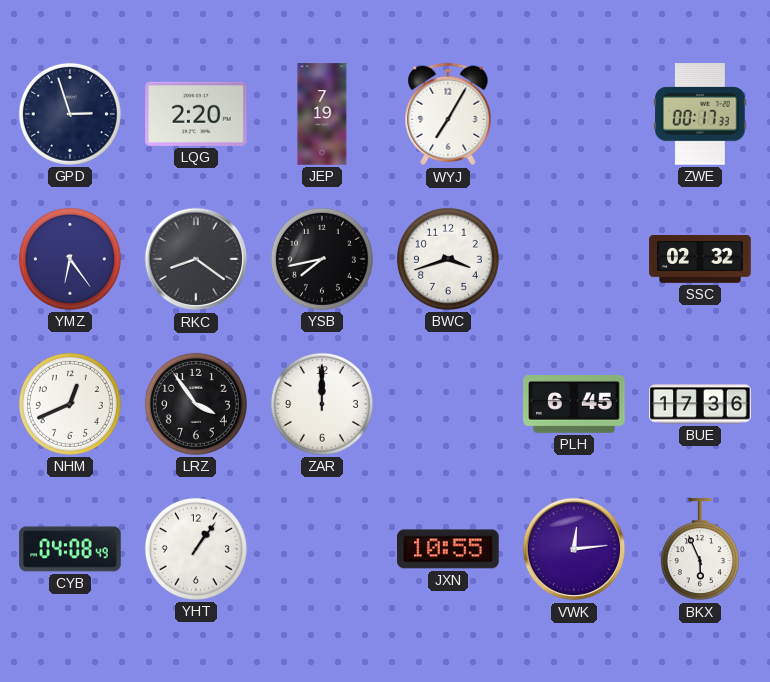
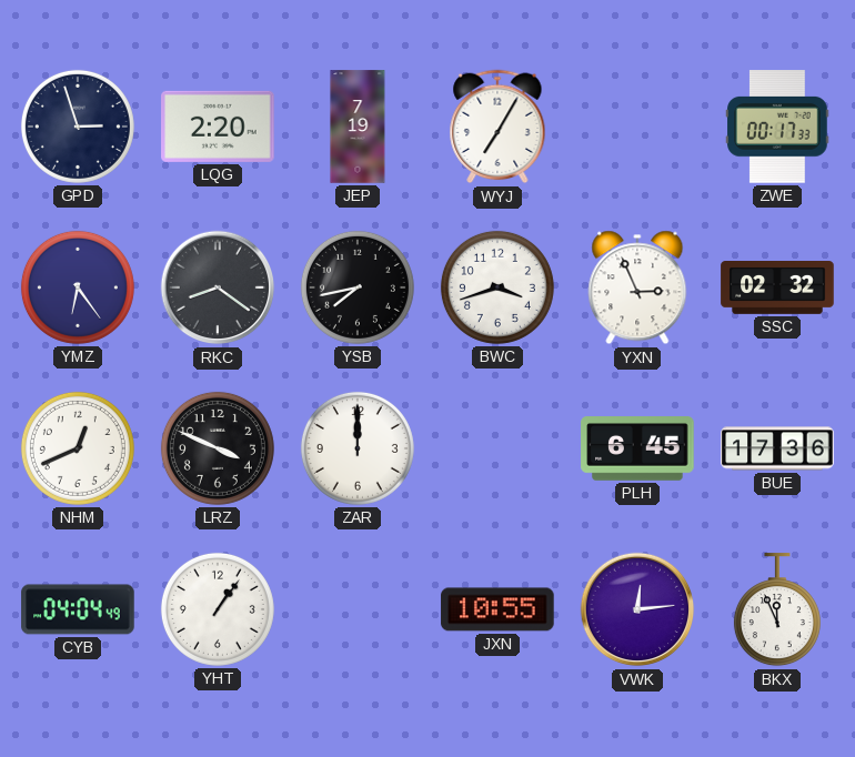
YXN: none -> 2:56
LRZ: 3:54 -> 3:49
CYB: 04:08 -> 04:04
BKX: 5:56 -> 11:56
